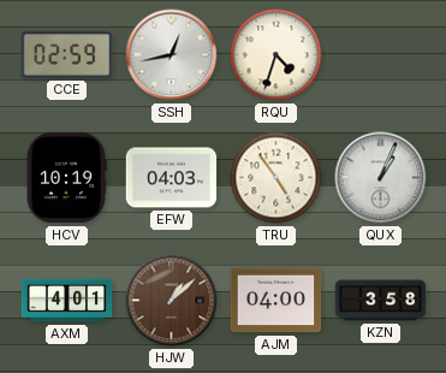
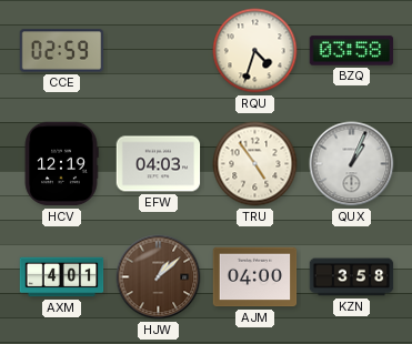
SSH: 12:43 -> none
BZQ: none -> 03:58
HCV: 10:19 -> 12:19
